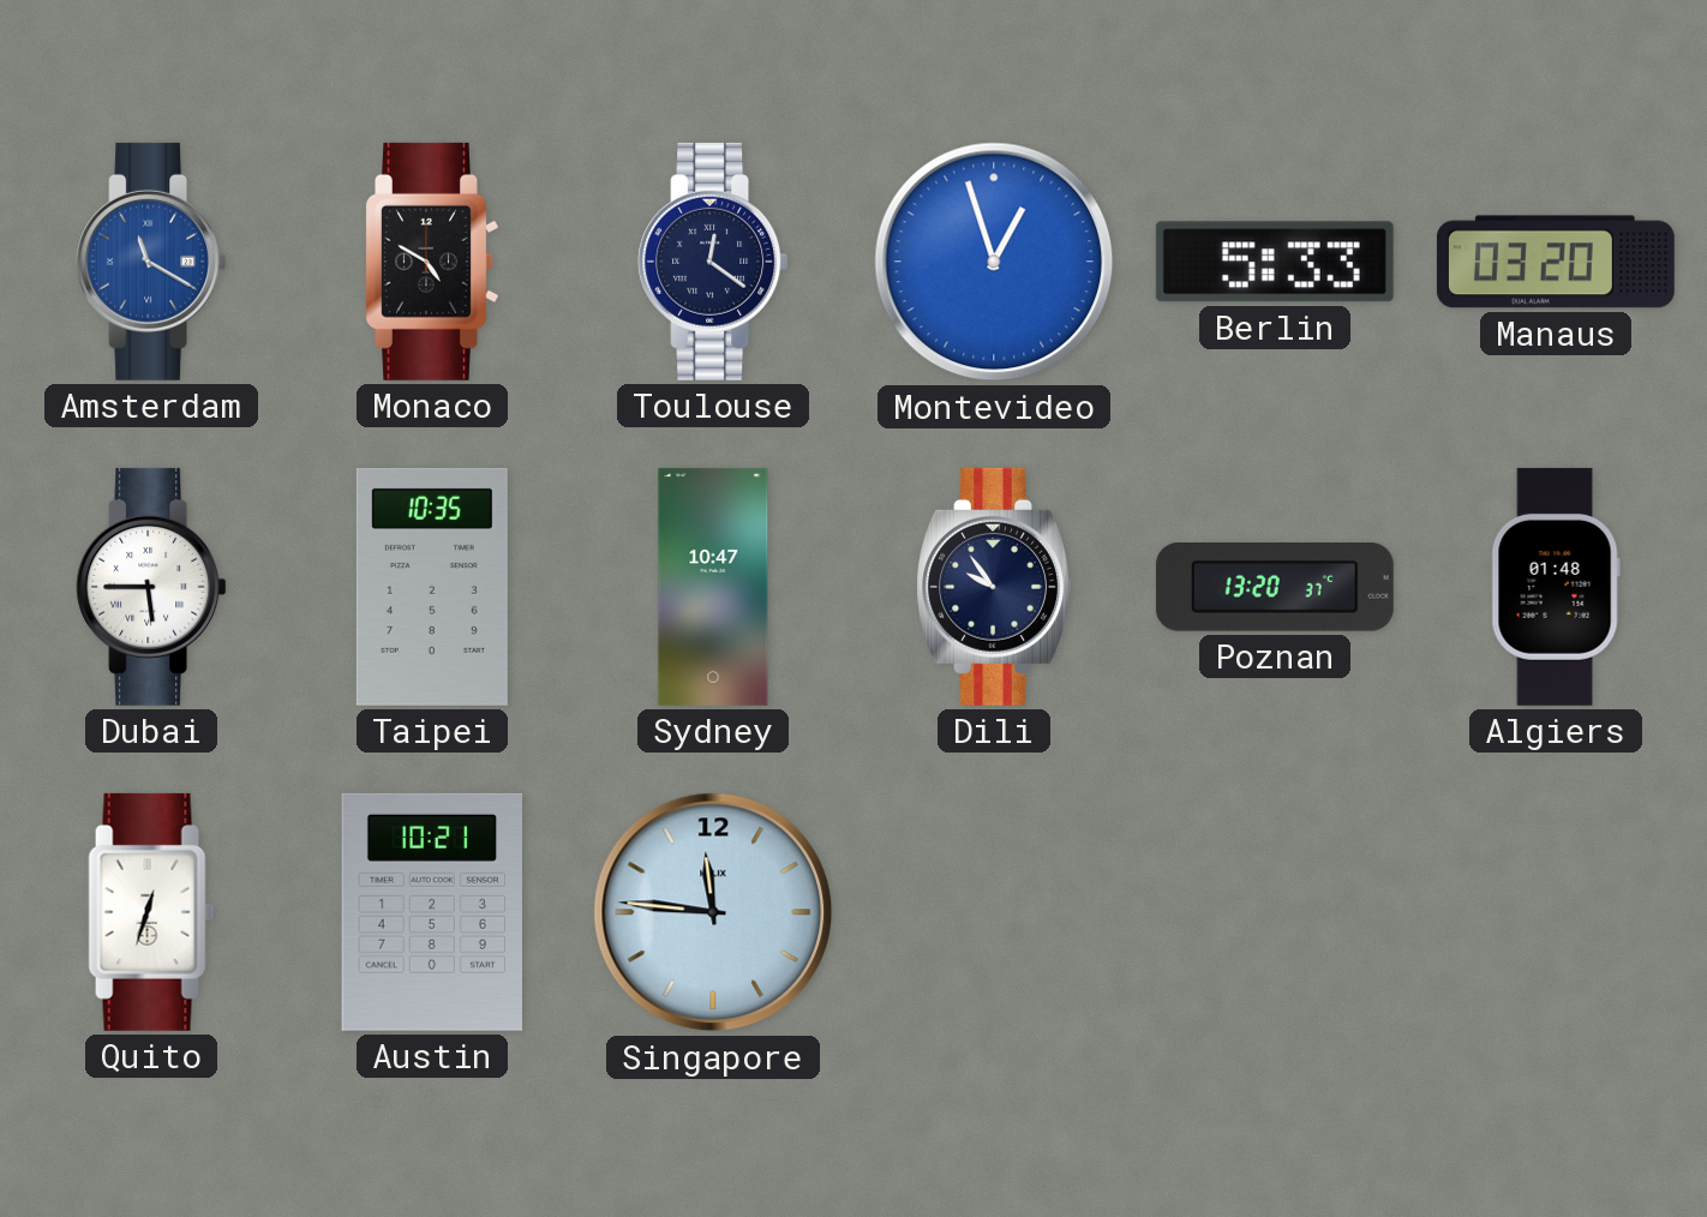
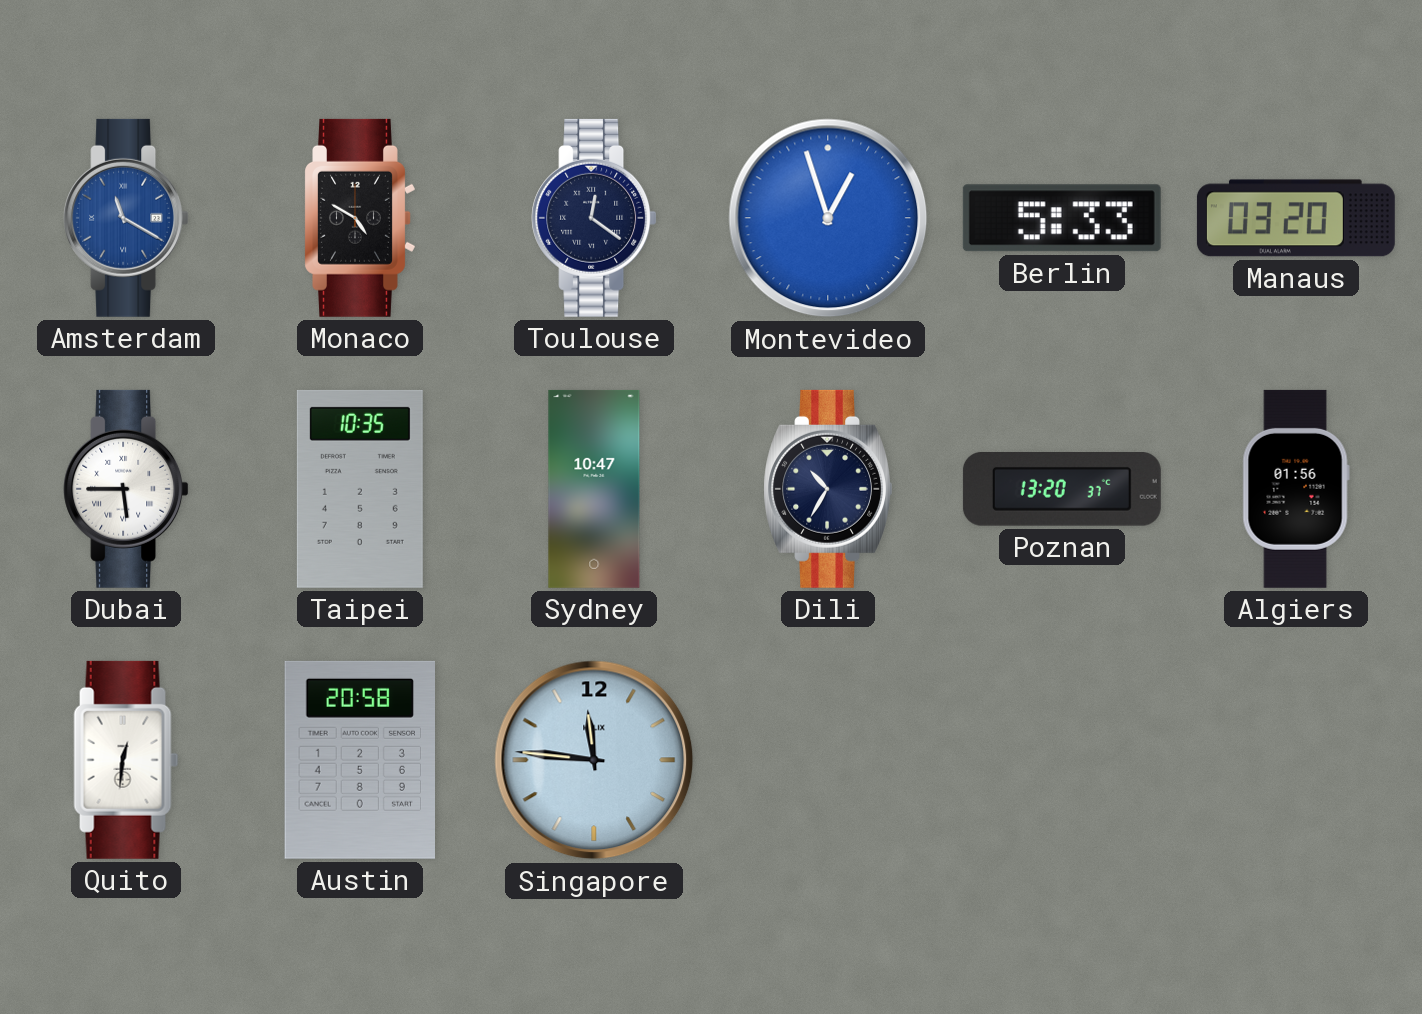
Dili: 9:54 -> 10:35
Algiers: 01:48 -> 01:56
Quito: 12:33 -> 12:31
Austin: 10:21 -> 20:58
